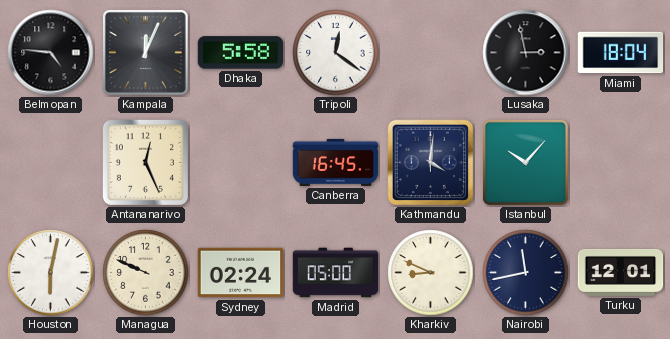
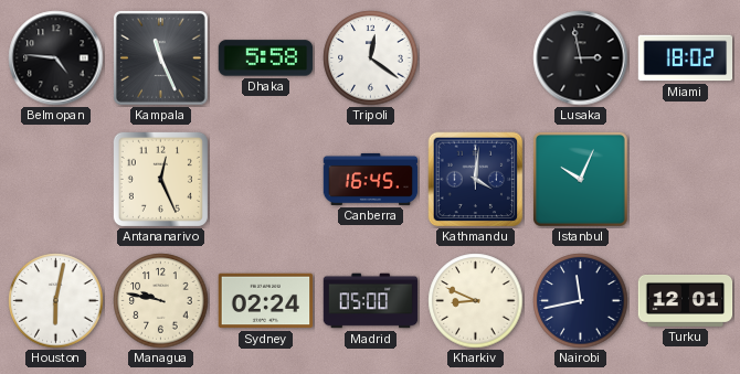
Kampala: 12:04 -> 11:26
Miami: 18:04 -> 18:02
Istanbul: 10:07 -> 10:04
Managua: 9:49 -> 9:47
